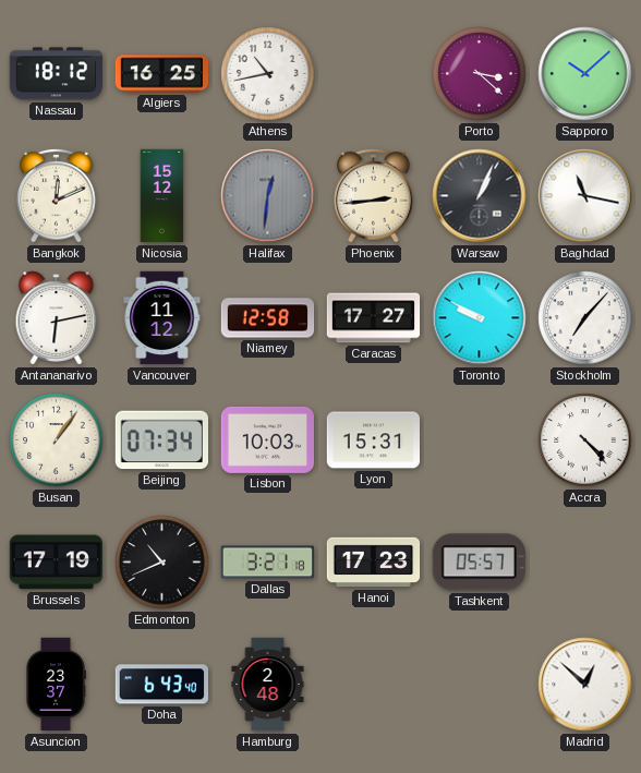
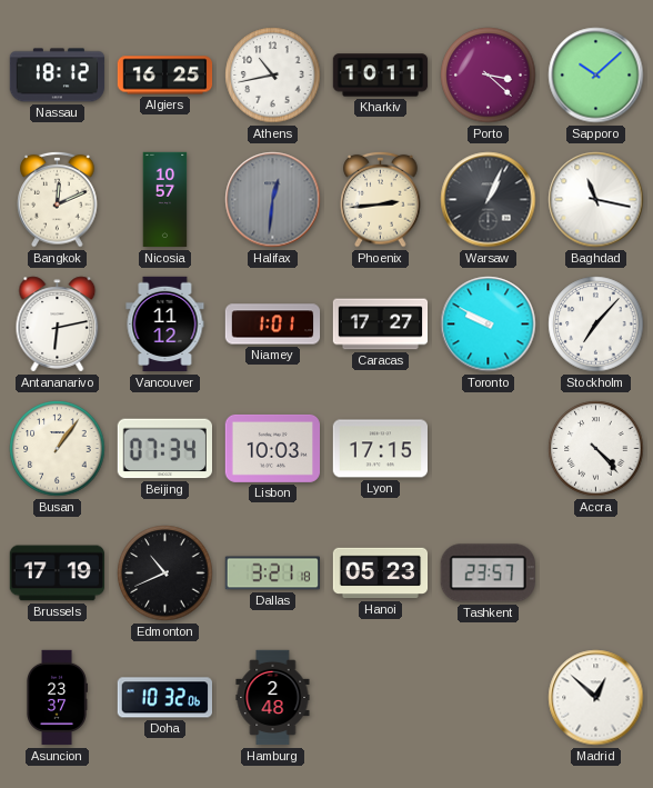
Kharkiv: none -> 10:11
Nicosia: 15:12 -> 10:57
Niamey: 12:58 -> 1:01
Lyon: 15:31 -> 17:15
Hanoi: 17:23 -> 05:23
Tashkent: 05:57 -> 23:57
Doha: 6:43 -> 10:32
